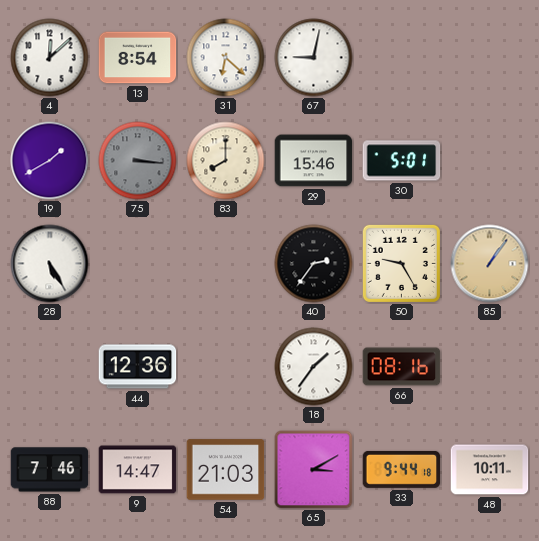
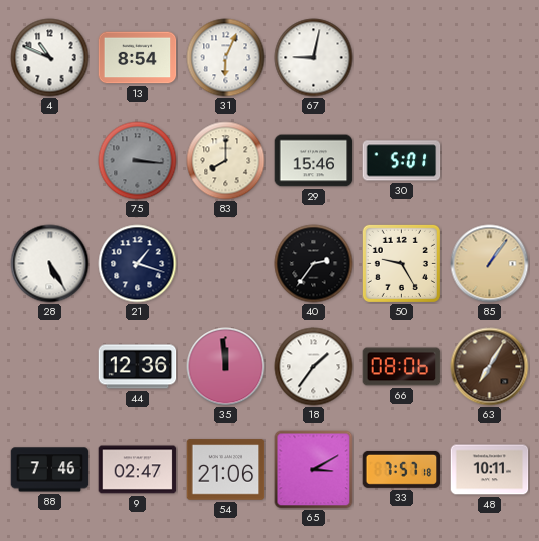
4: 12:08 -> 10:49
31: 6:22 -> 6:04
19: 1:40 -> none
21: none -> 1:18
35: none -> 11:59
66: 08:16 -> 08:06
63: none -> 7:05
9: 14:47 -> 02:47
54: 21:03 -> 21:06
33: 9:44 -> 7:57
